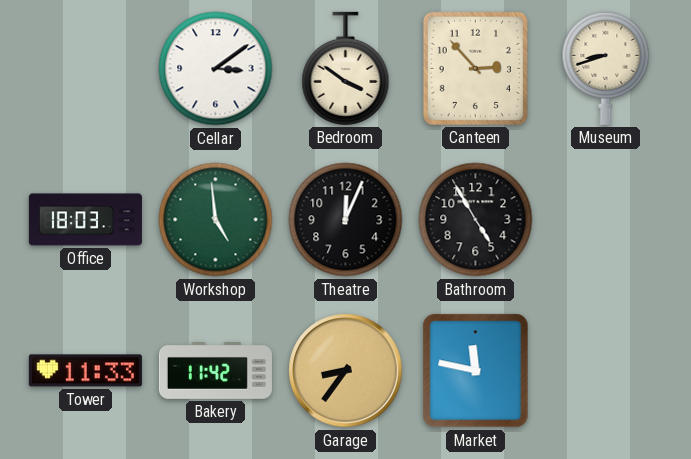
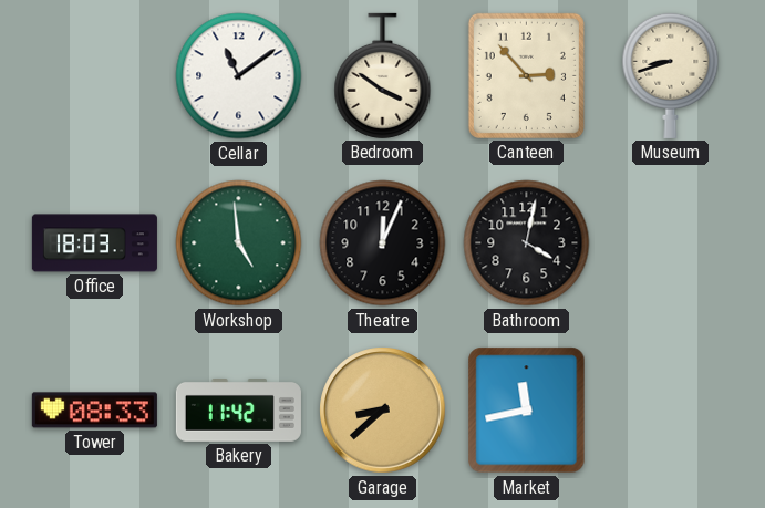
Cellar: 3:09 -> 11:09
Bathroom: 4:55 -> 4:02
Tower: 11:33 -> 08:33
Garage: 8:36 -> 8:38
Market: 11:47 -> 11:43
